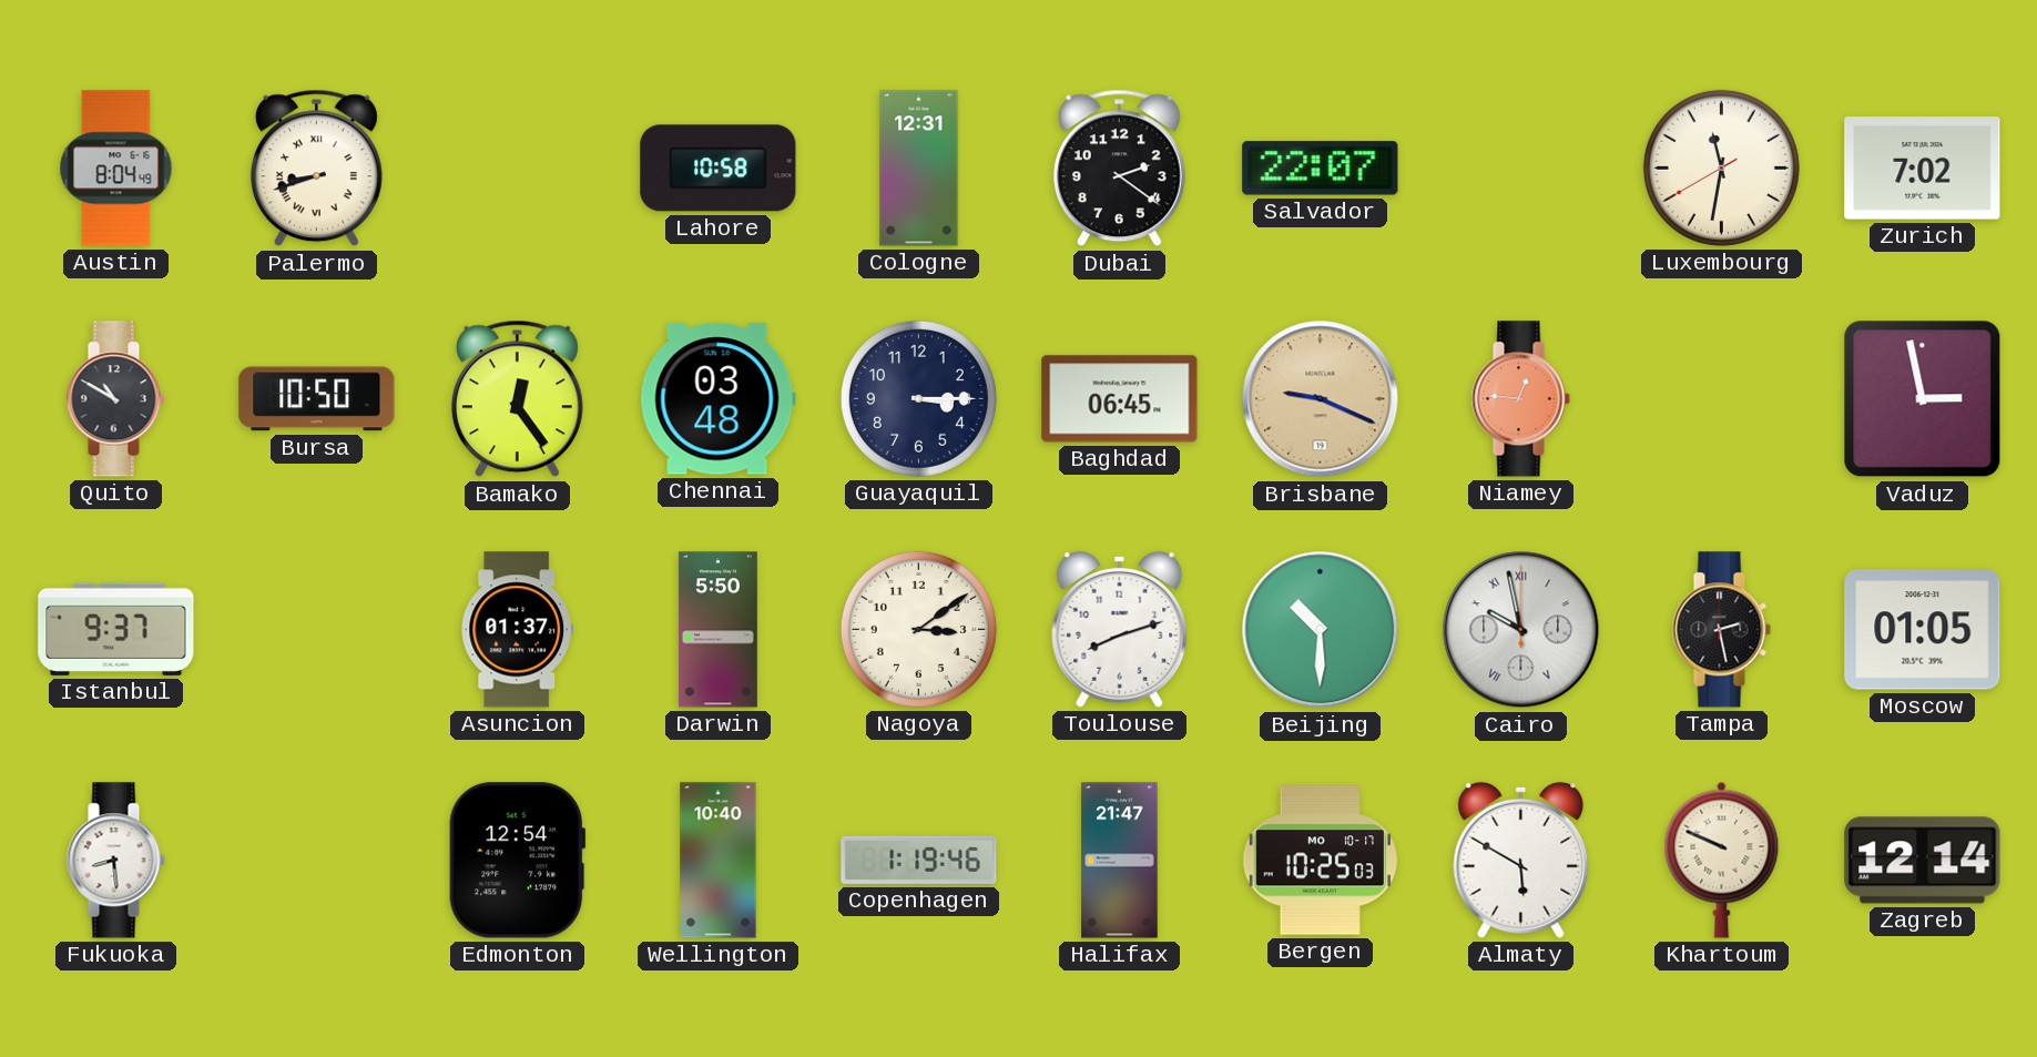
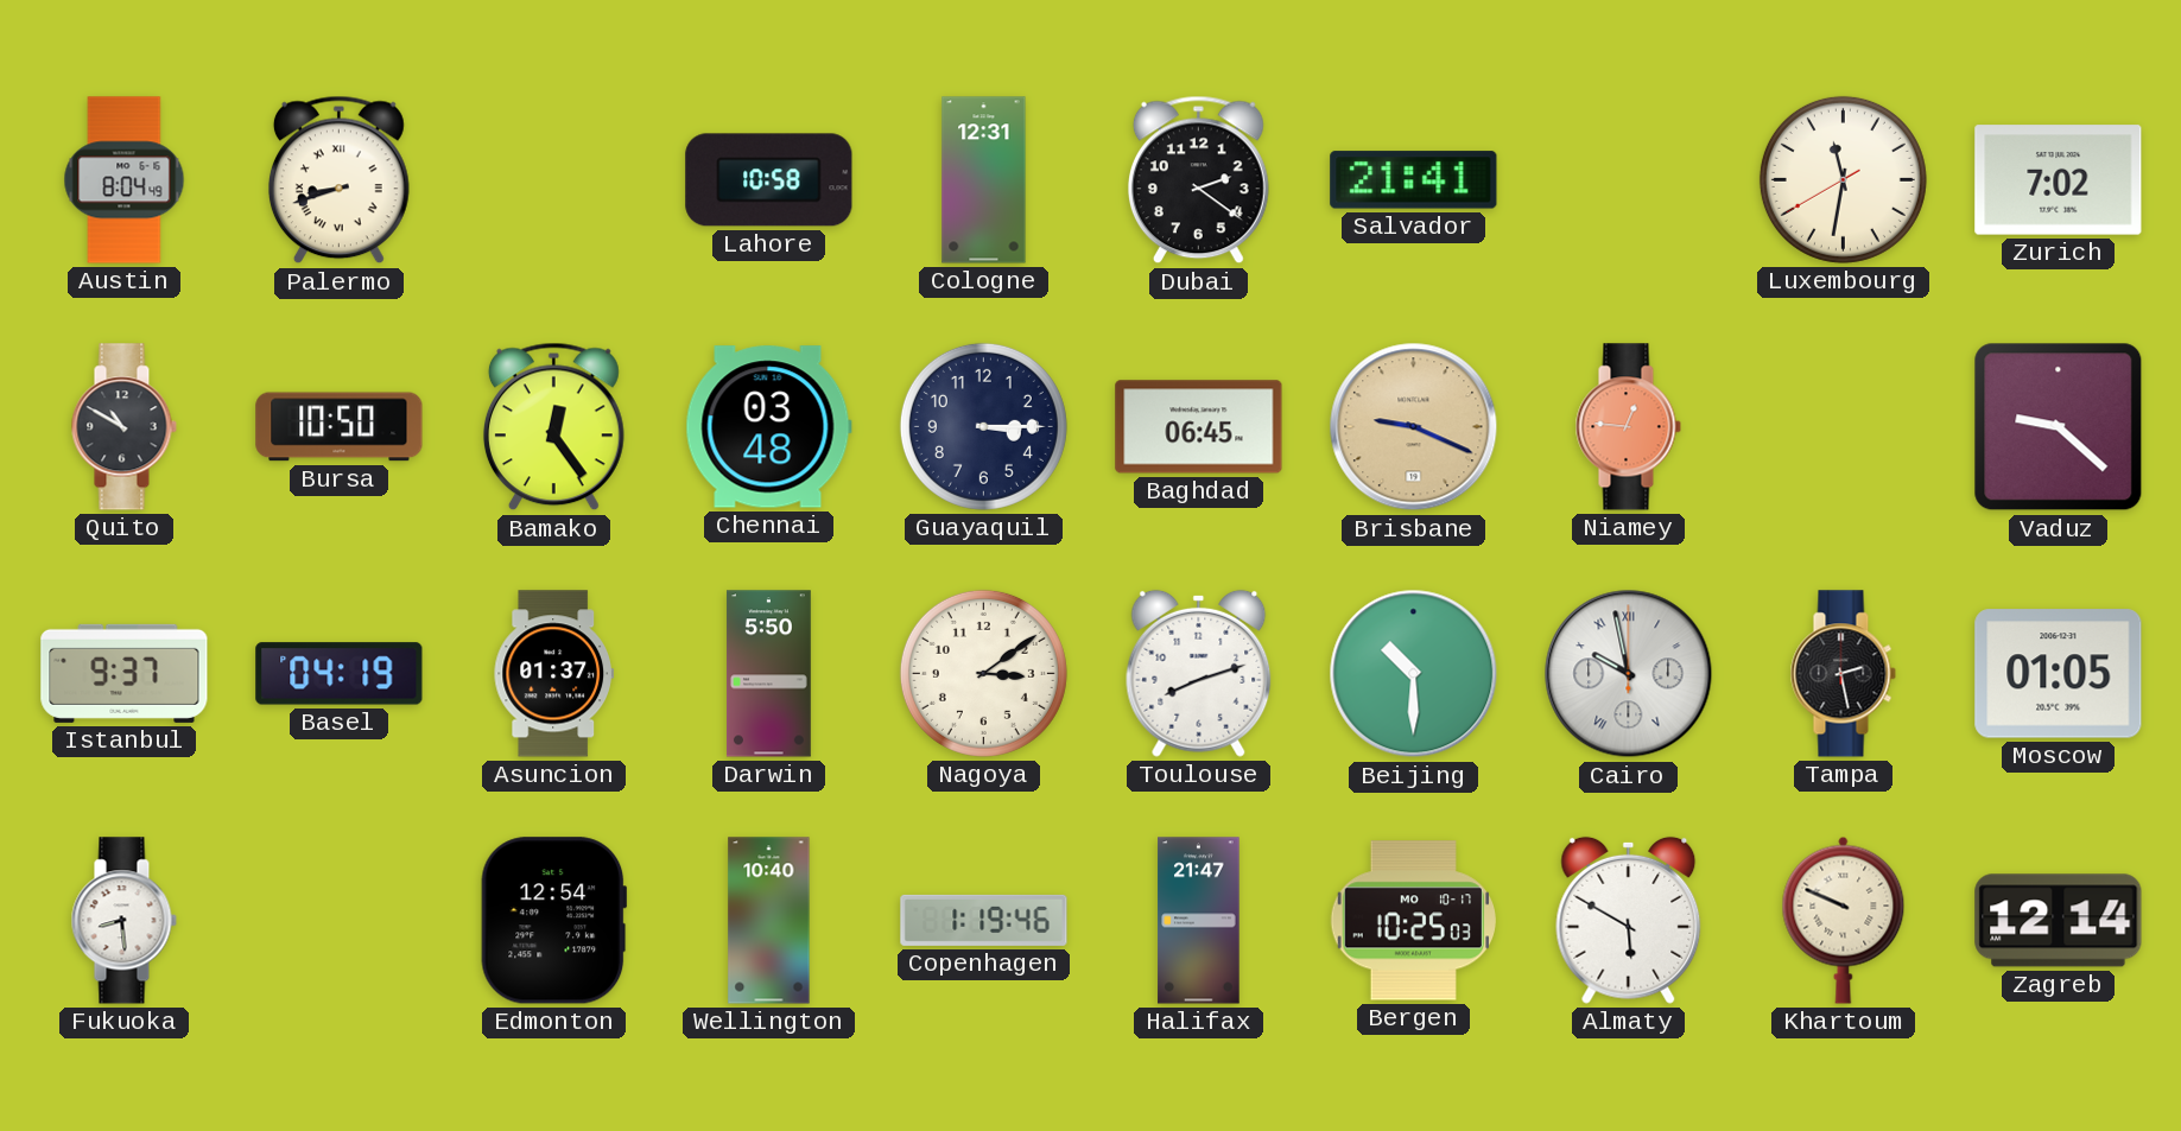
Salvador: 22:07 -> 21:41
Vaduz: 2:58 -> 9:22
Basel: none -> 04:19
